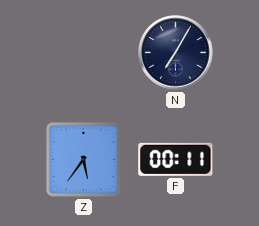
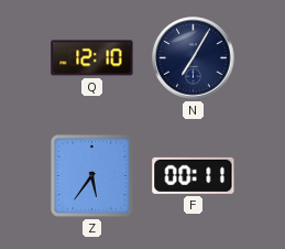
Q: none -> 12:10
